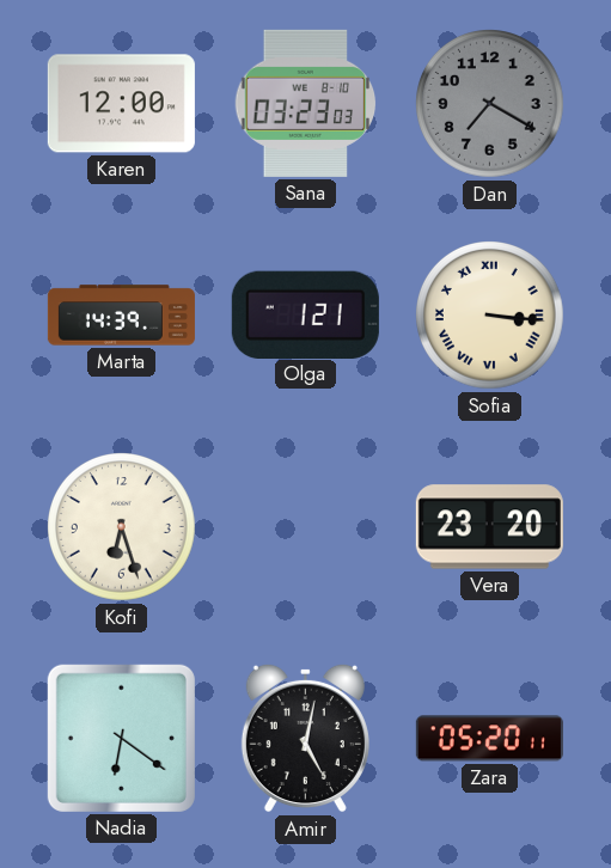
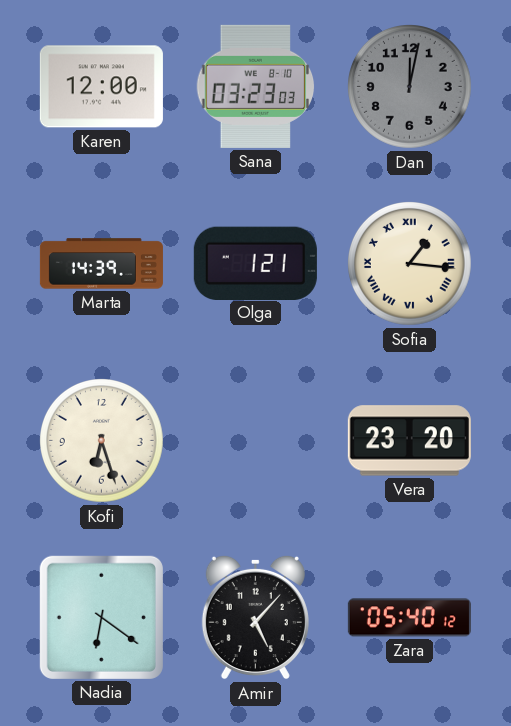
Dan: 7:20 -> 12:02
Sofia: 3:16 -> 1:16
Amir: 5:02 -> 5:07
Zara: 05:20 -> 05:40
